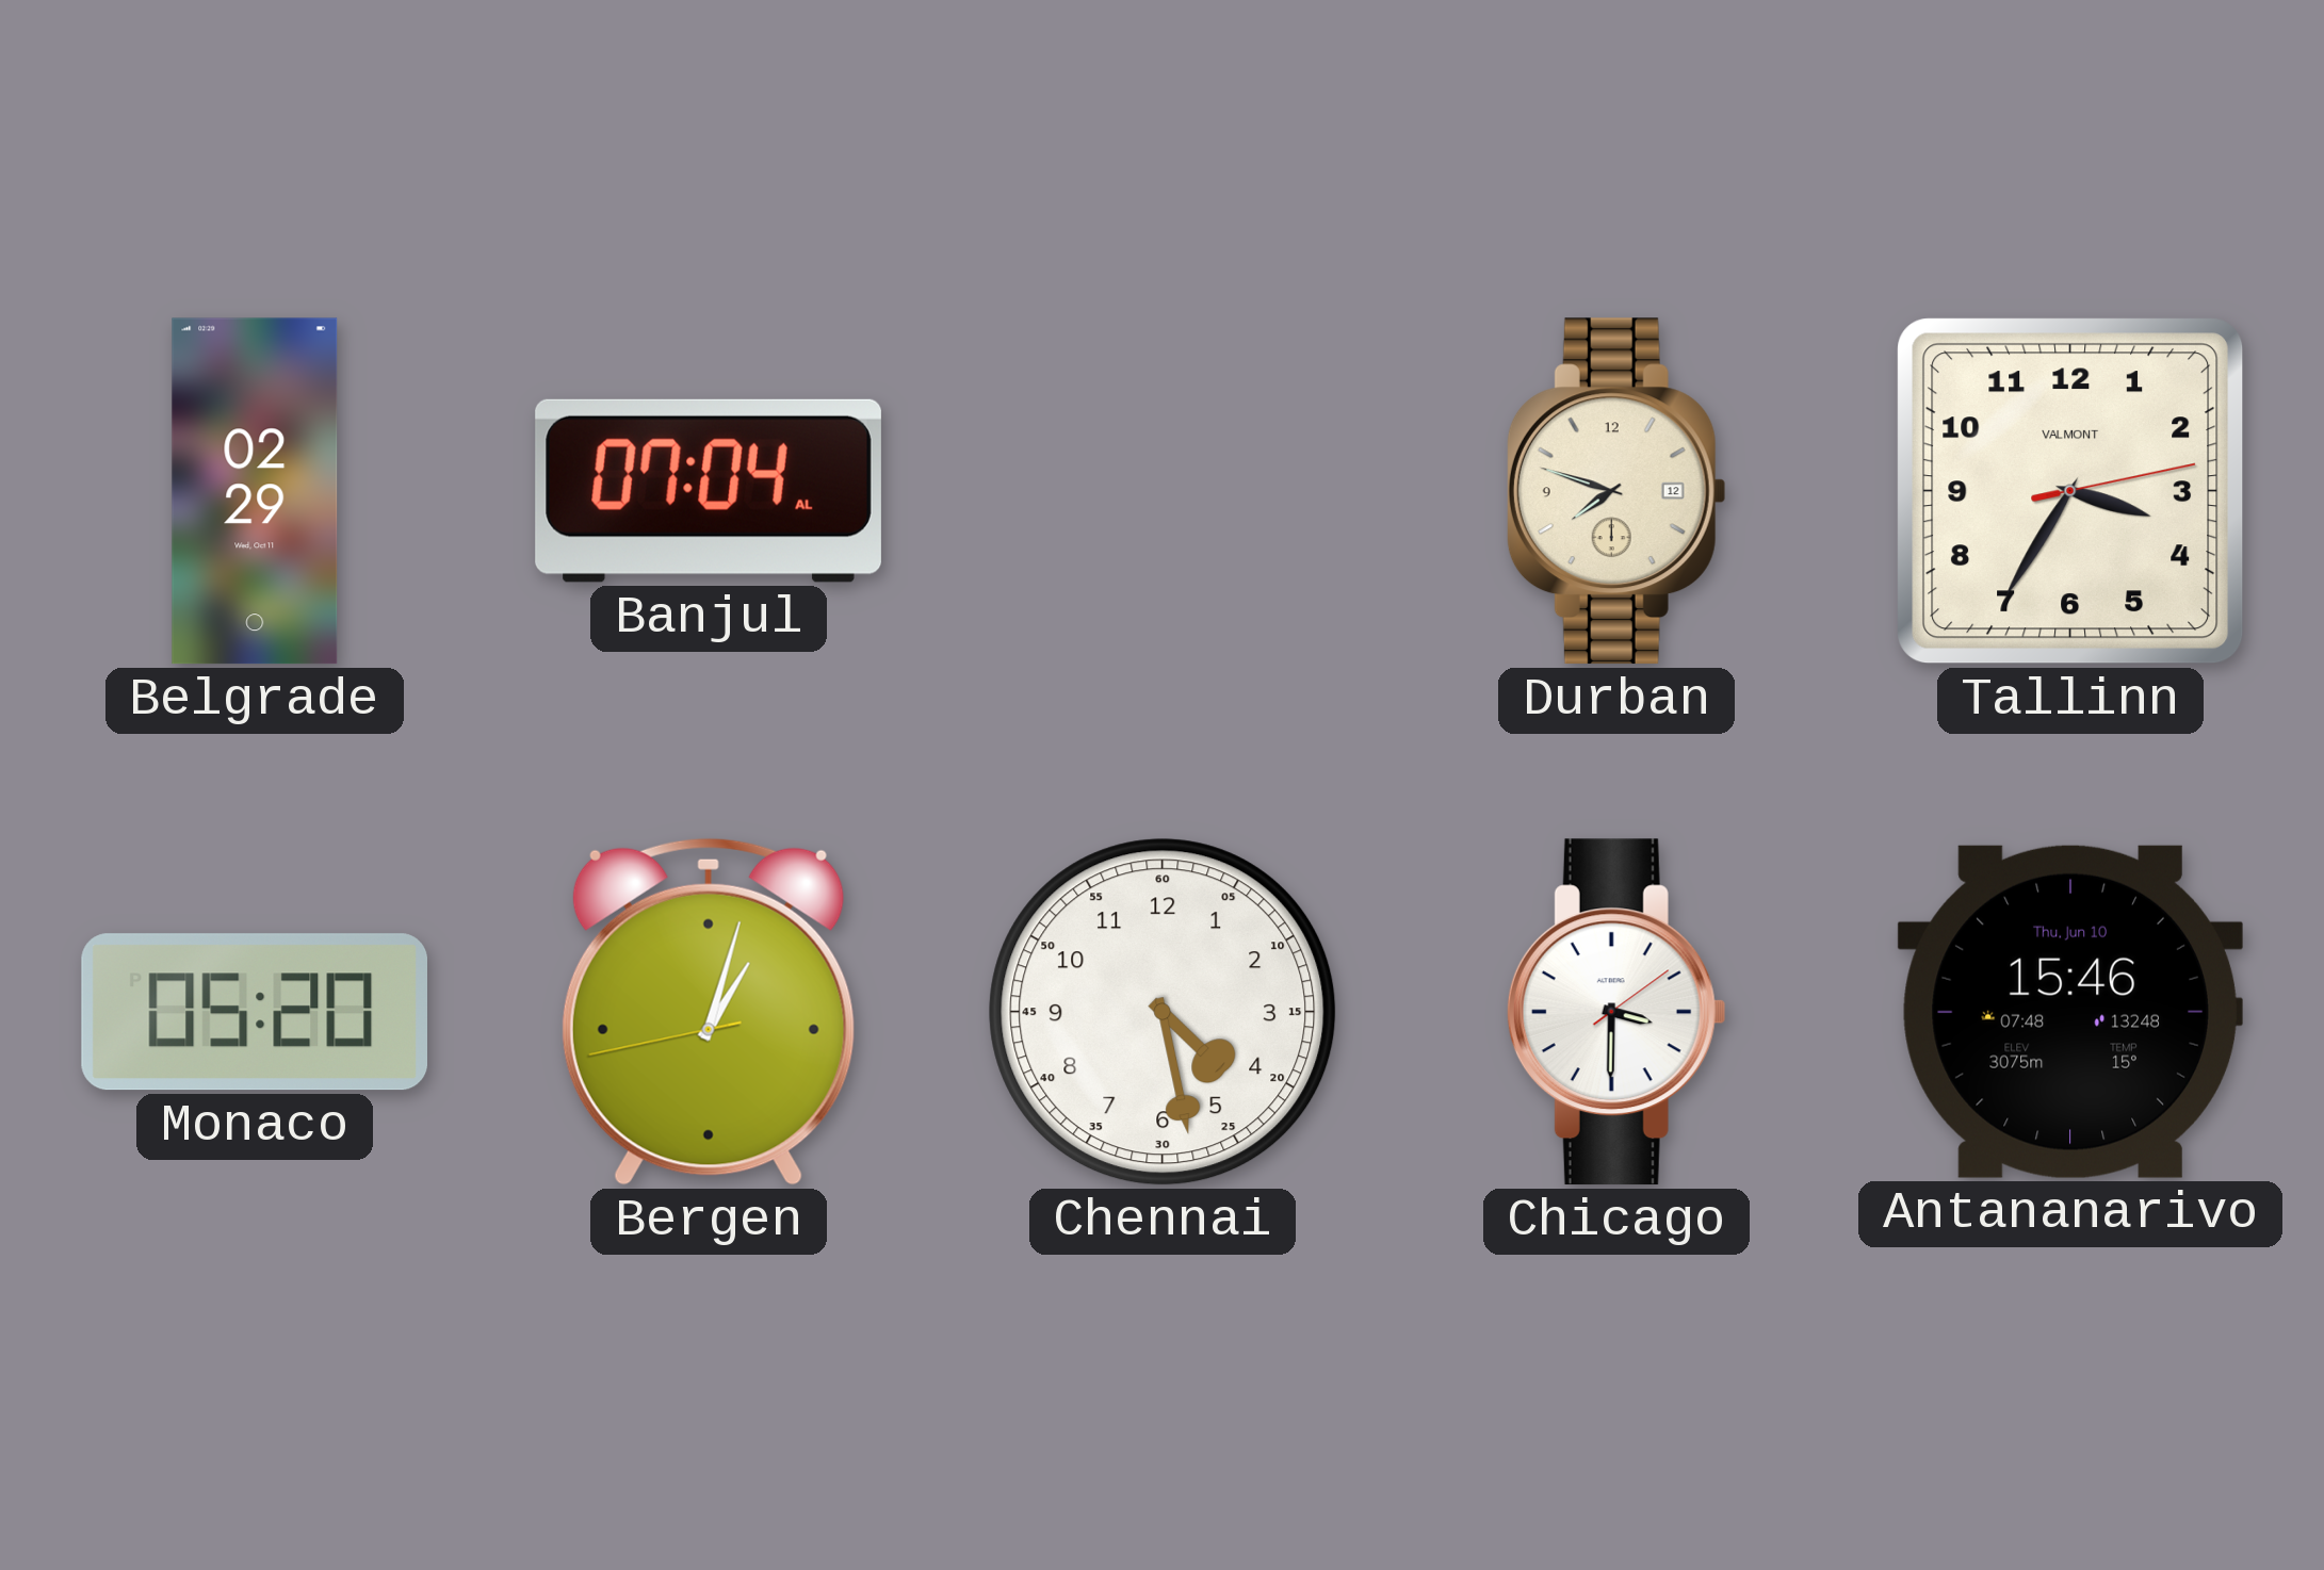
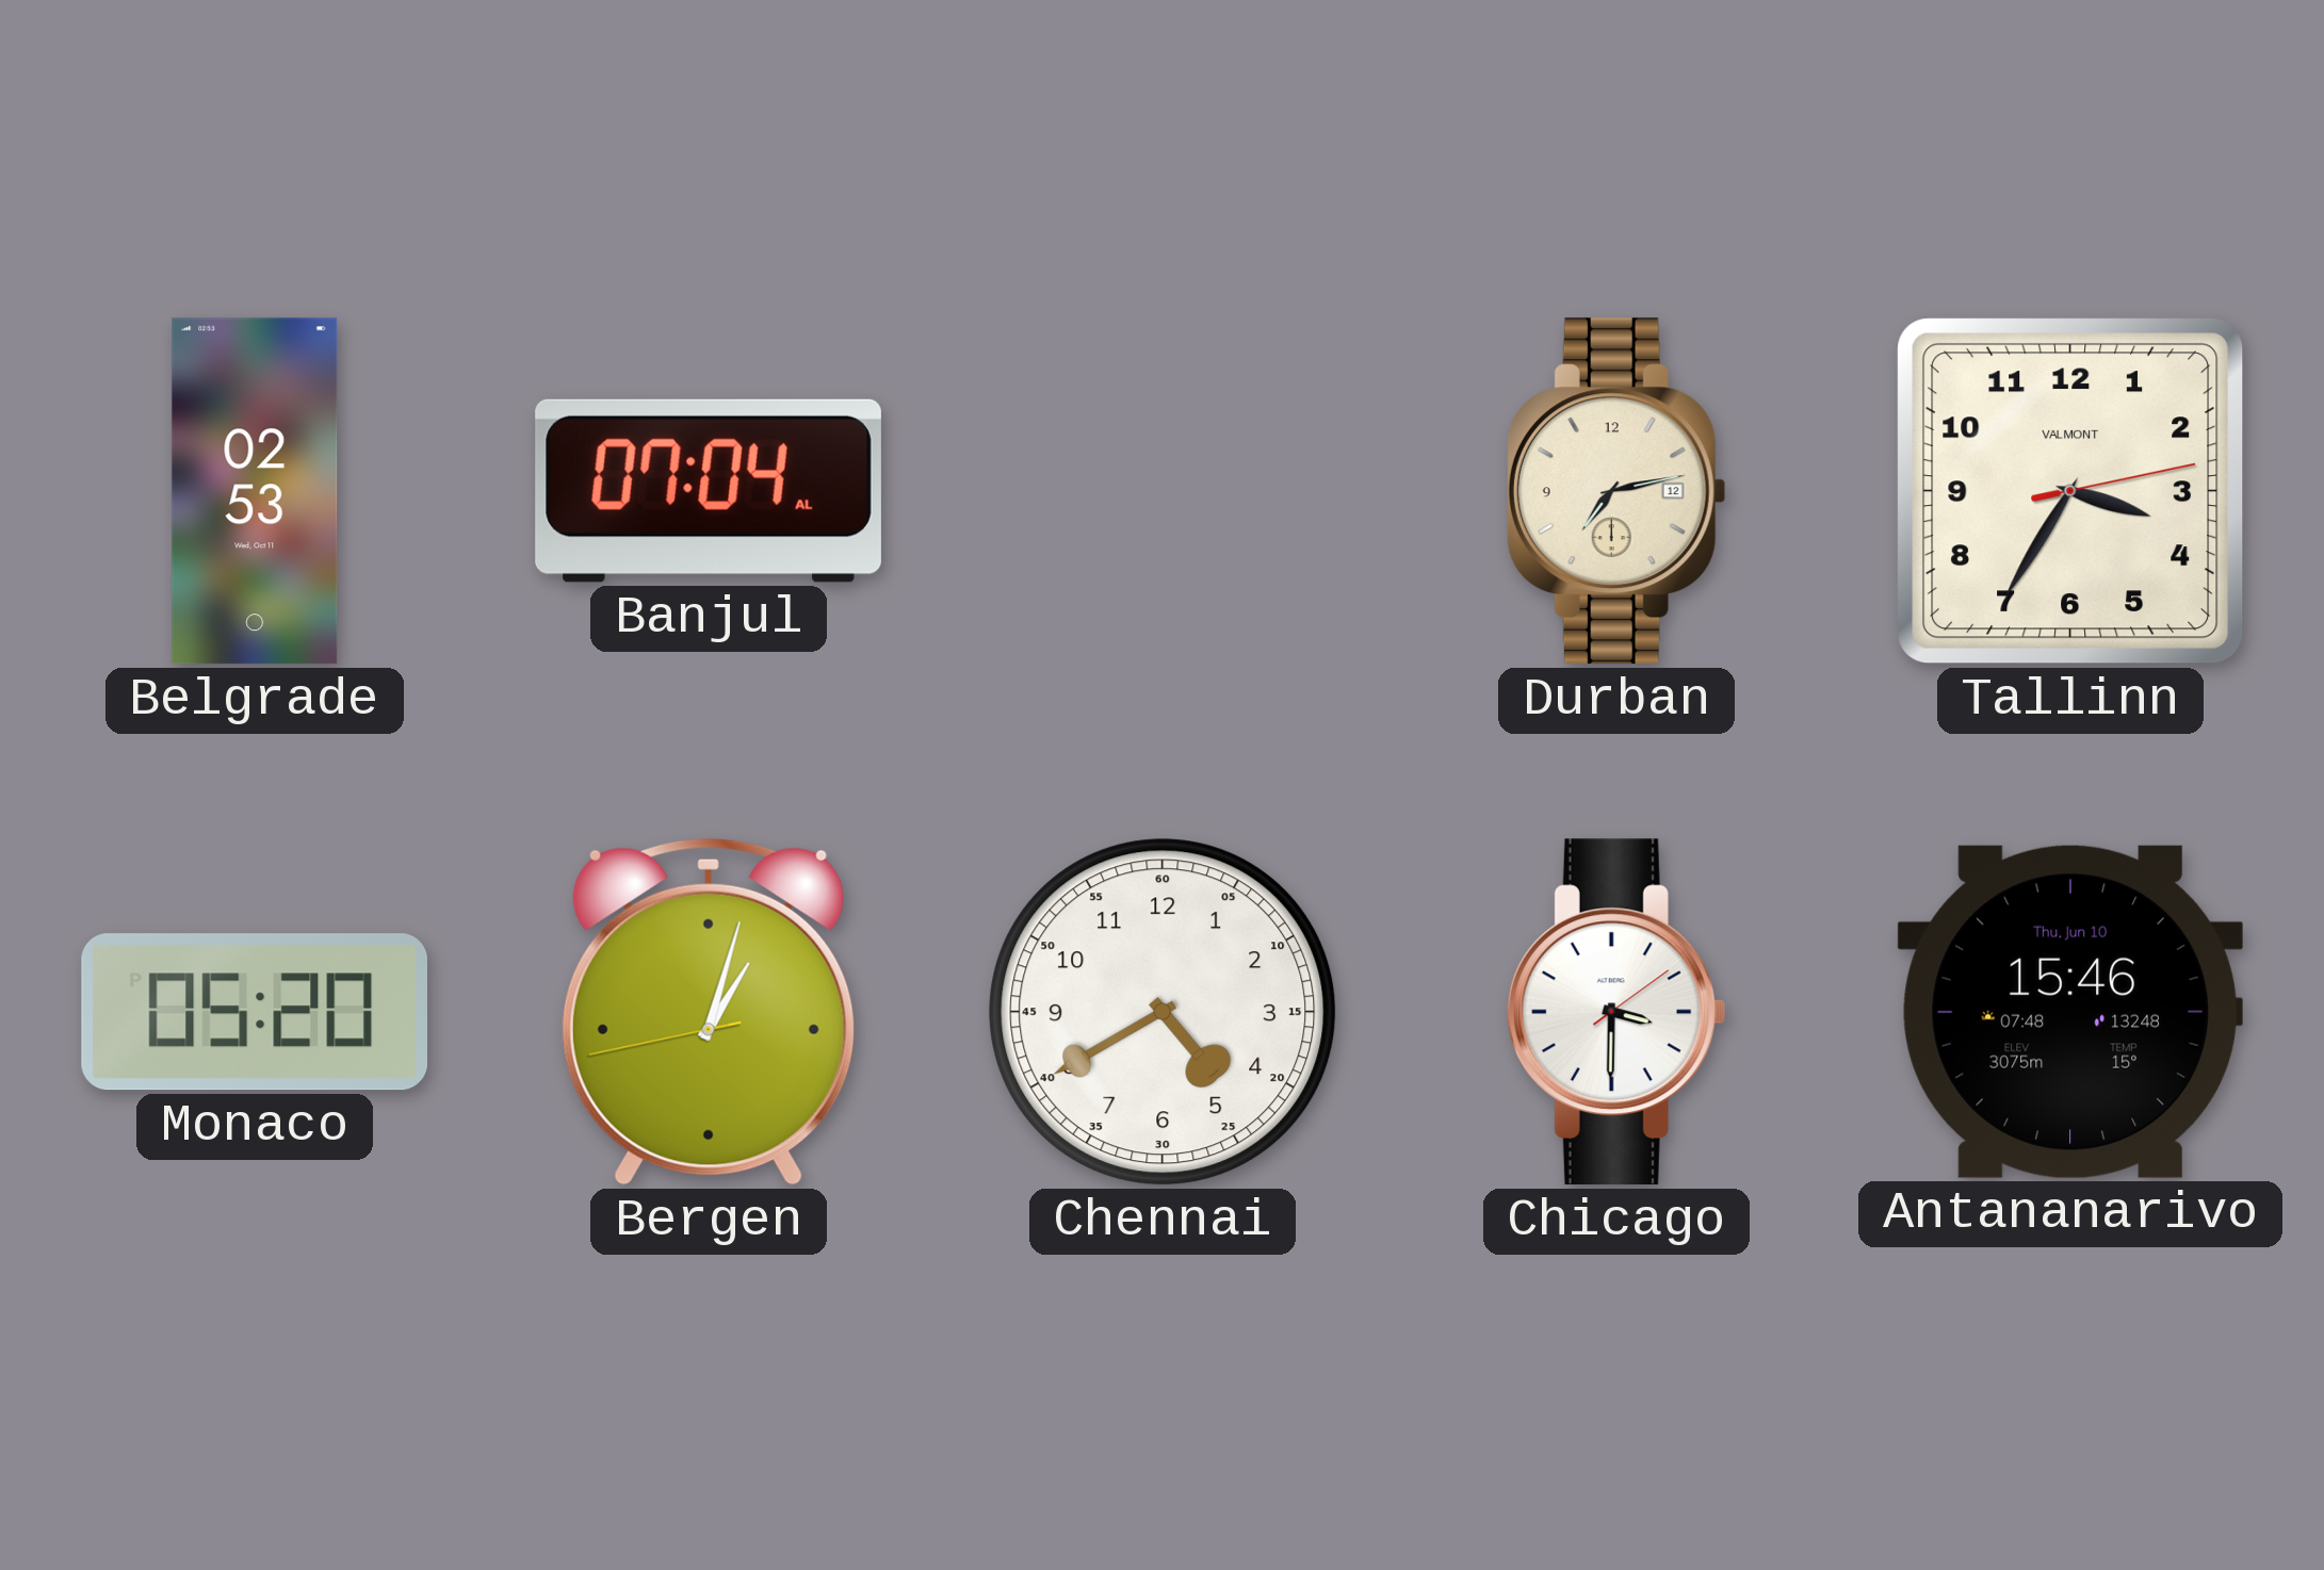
Belgrade: 02:29 -> 02:53
Durban: 7:48 -> 7:13
Chennai: 4:28 -> 4:40
